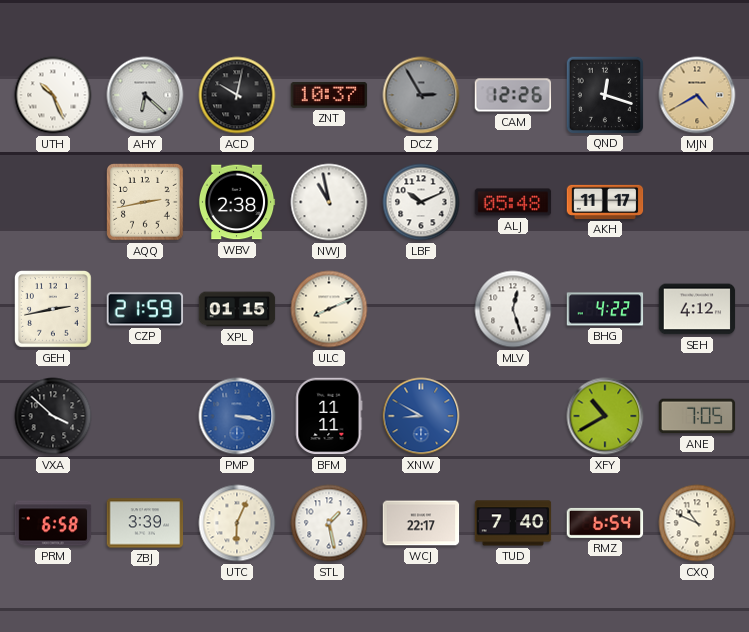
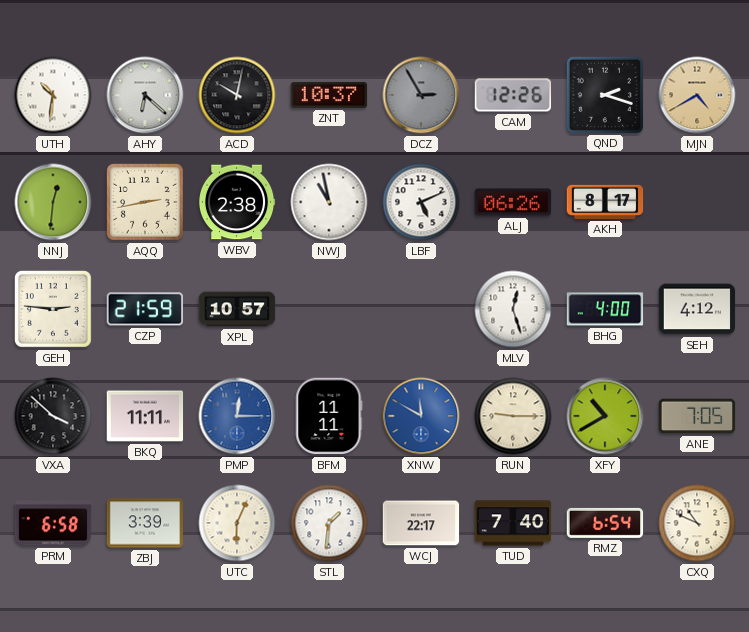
UTH: 10:26 -> 10:31
QND: 12:18 -> 2:18
NNJ: none -> 12:31
LBF: 10:11 -> 5:11
ALJ: 05:48 -> 06:26
AKH: 11:17 -> 8:17
GEH: 2:43 -> 2:46
XPL: 01:15 -> 10:57
ULC: 8:11 -> none
BHG: 4:22 -> 4:00
BKQ: none -> 11:11
PMP: 3:17 -> 12:15
XNW: 8:50 -> 11:50
RUN: none -> 9:15
STL: 1:28 -> 1:31
